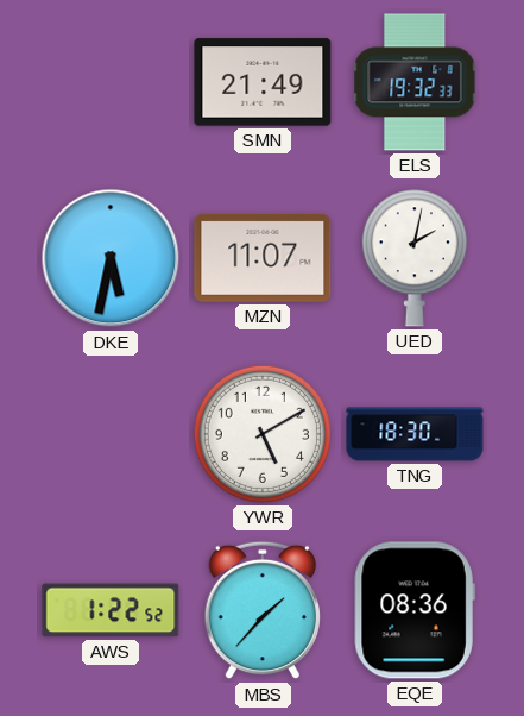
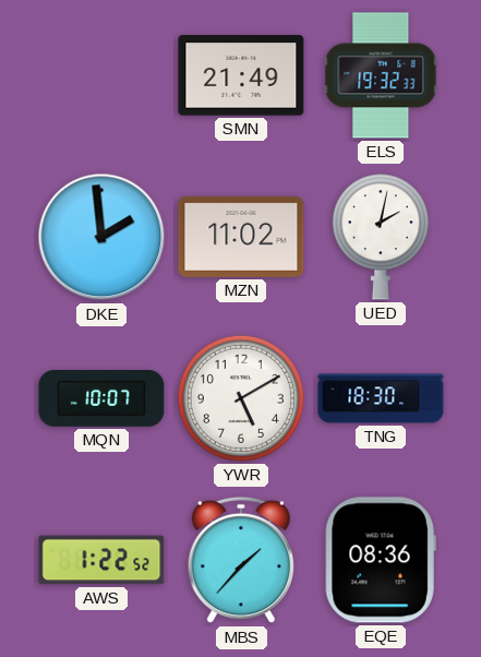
DKE: 5:32 -> 1:59
MZN: 11:07 -> 11:02
MQN: none -> 10:07
